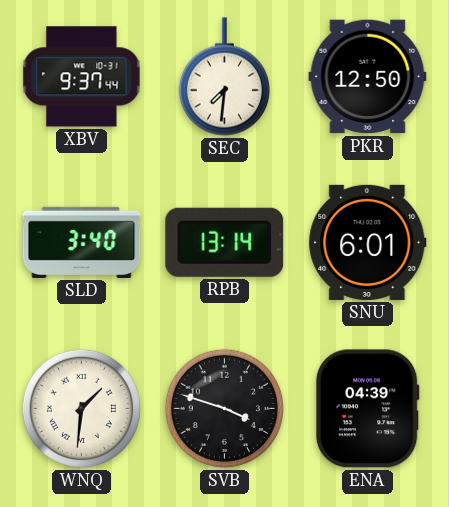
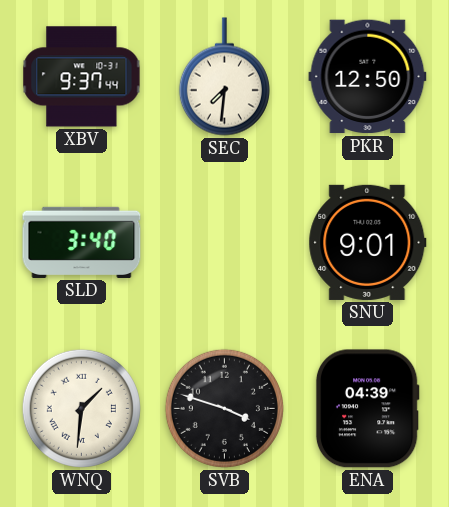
RPB: 13:14 -> none
SNU: 6:01 -> 9:01
